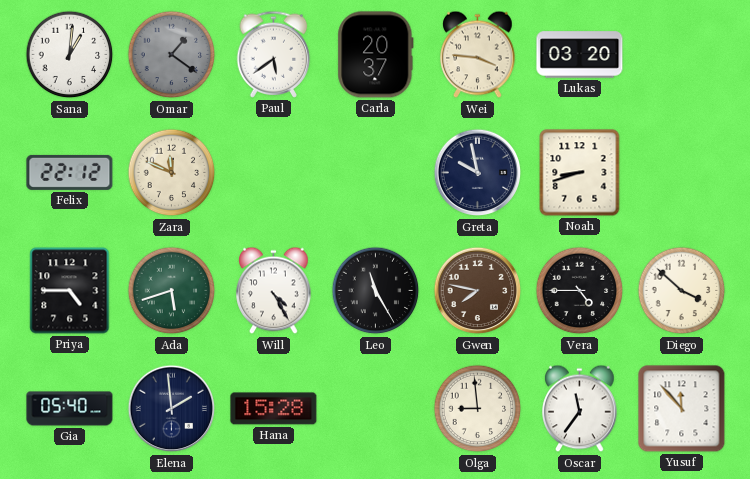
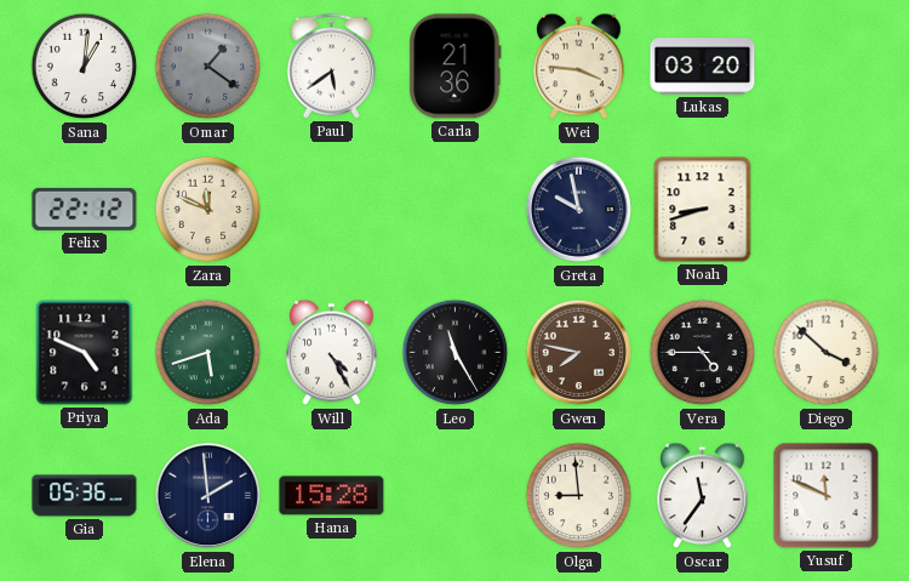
Carla: 20:37 -> 21:36
Priya: 4:45 -> 4:49
Gia: 05:40 -> 05:36
Yusuf: 11:53 -> 11:49
